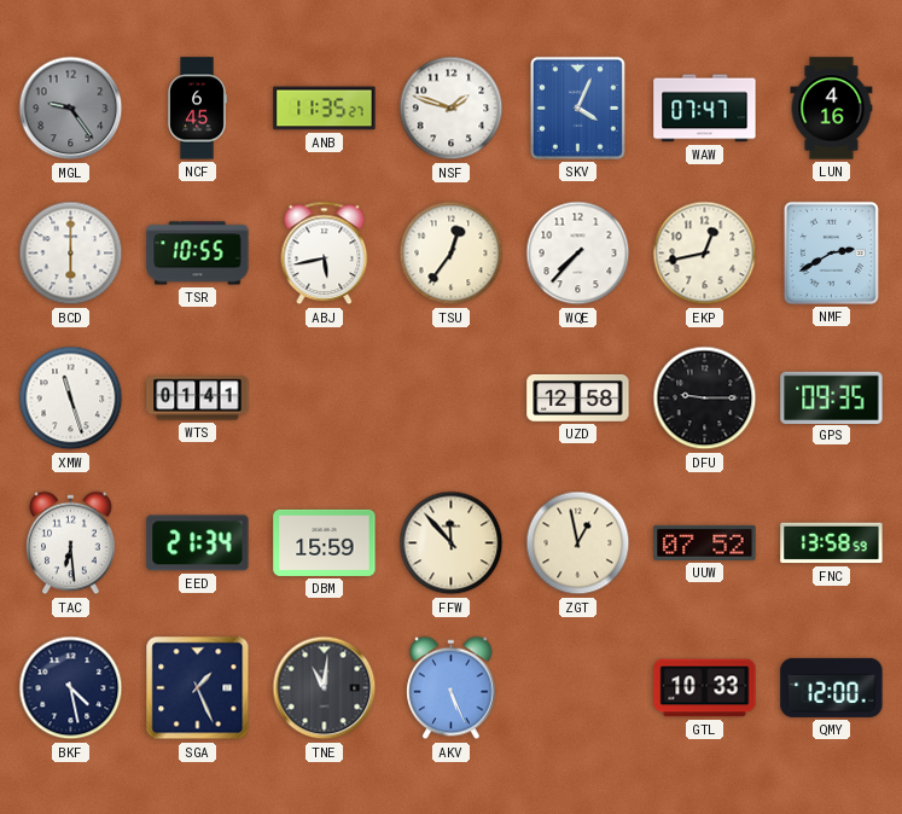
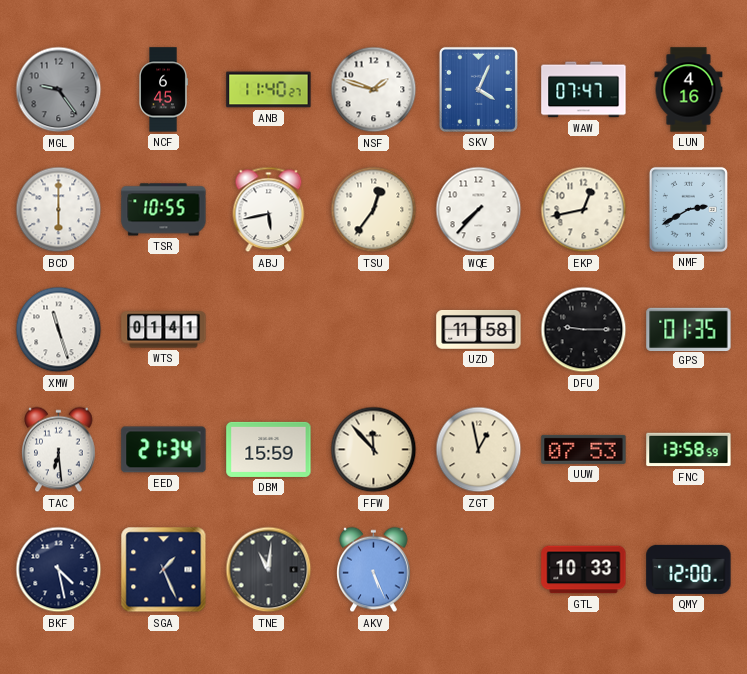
ANB: 11:35 -> 11:40
UZD: 12:58 -> 11:58
GPS: 09:35 -> 01:35
UUW: 07:52 -> 07:53
